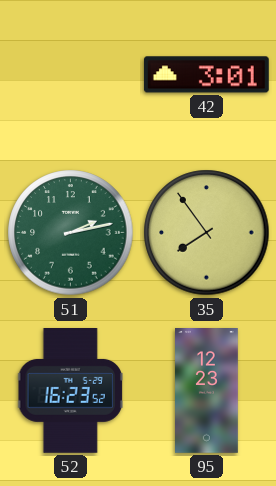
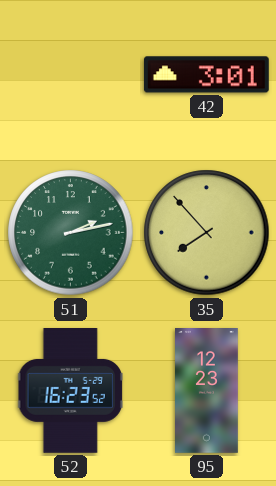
35: 7:54 -> 7:53
